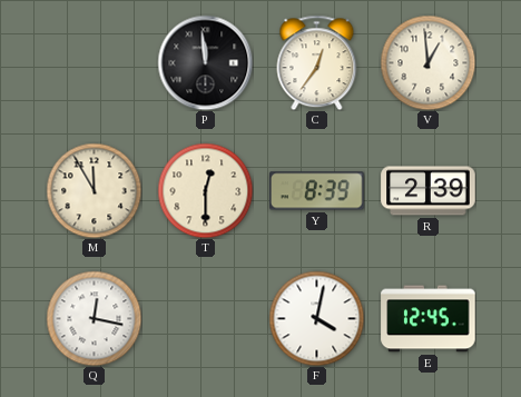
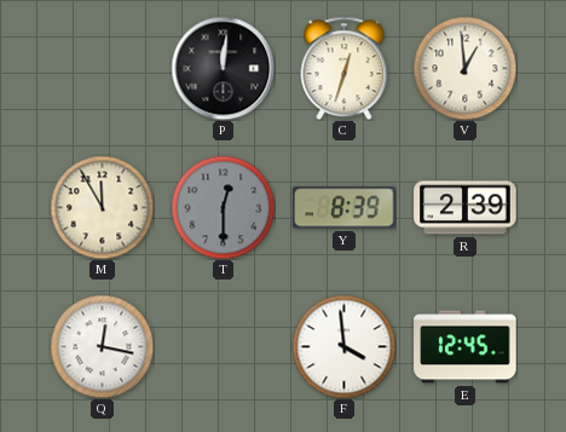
P: 11:59 -> 12:01
C: 12:36 -> 12:33
T dial: cream -> grey
F: 4:02 -> 3:59
